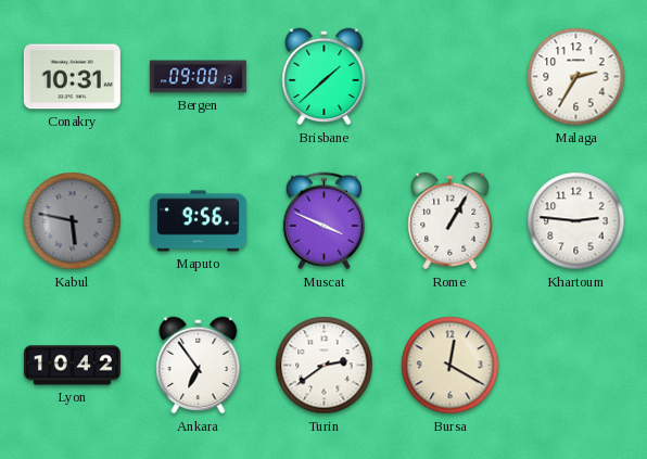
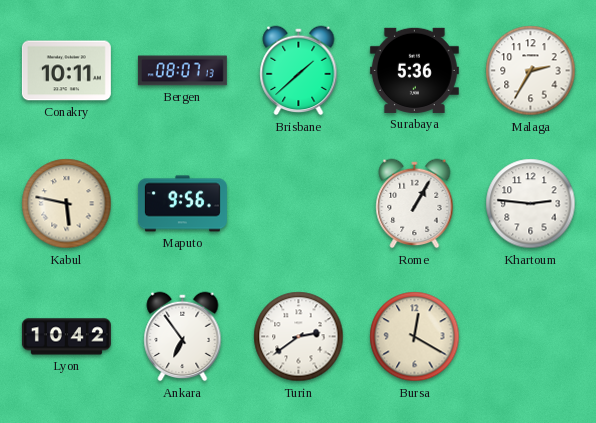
Conakry: 10:31 -> 10:11
Bergen: 09:00 -> 08:07
Surabaya: none -> 5:36
Kabul dial: grey -> cream
Muscat: 3:49 -> none
